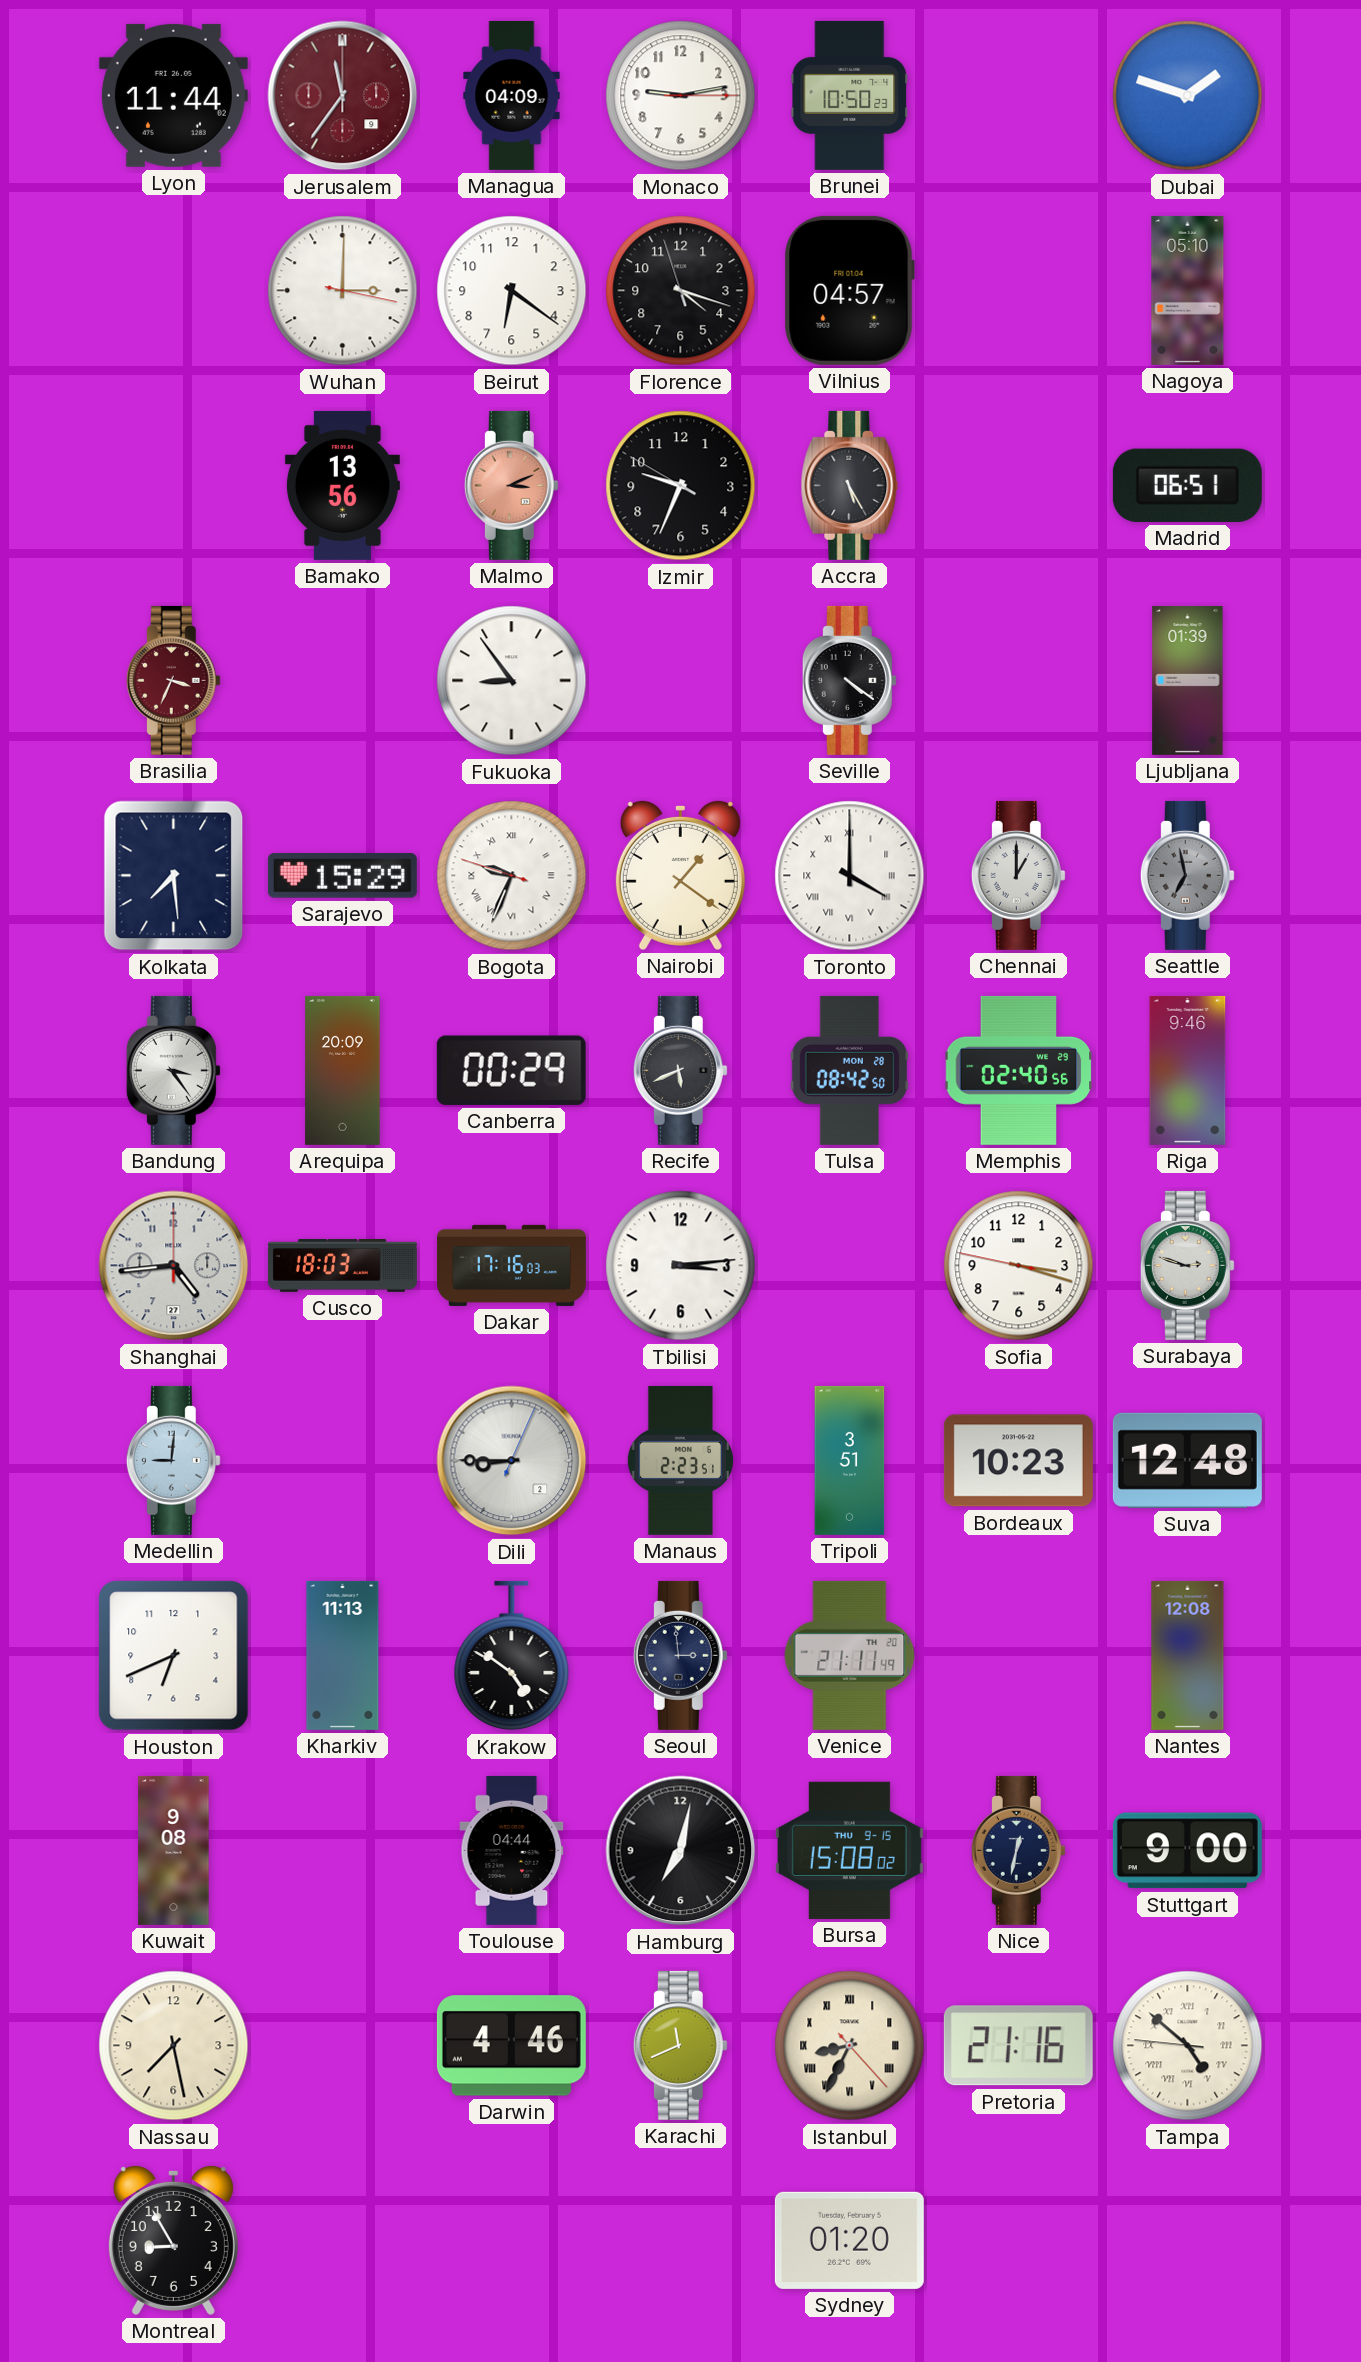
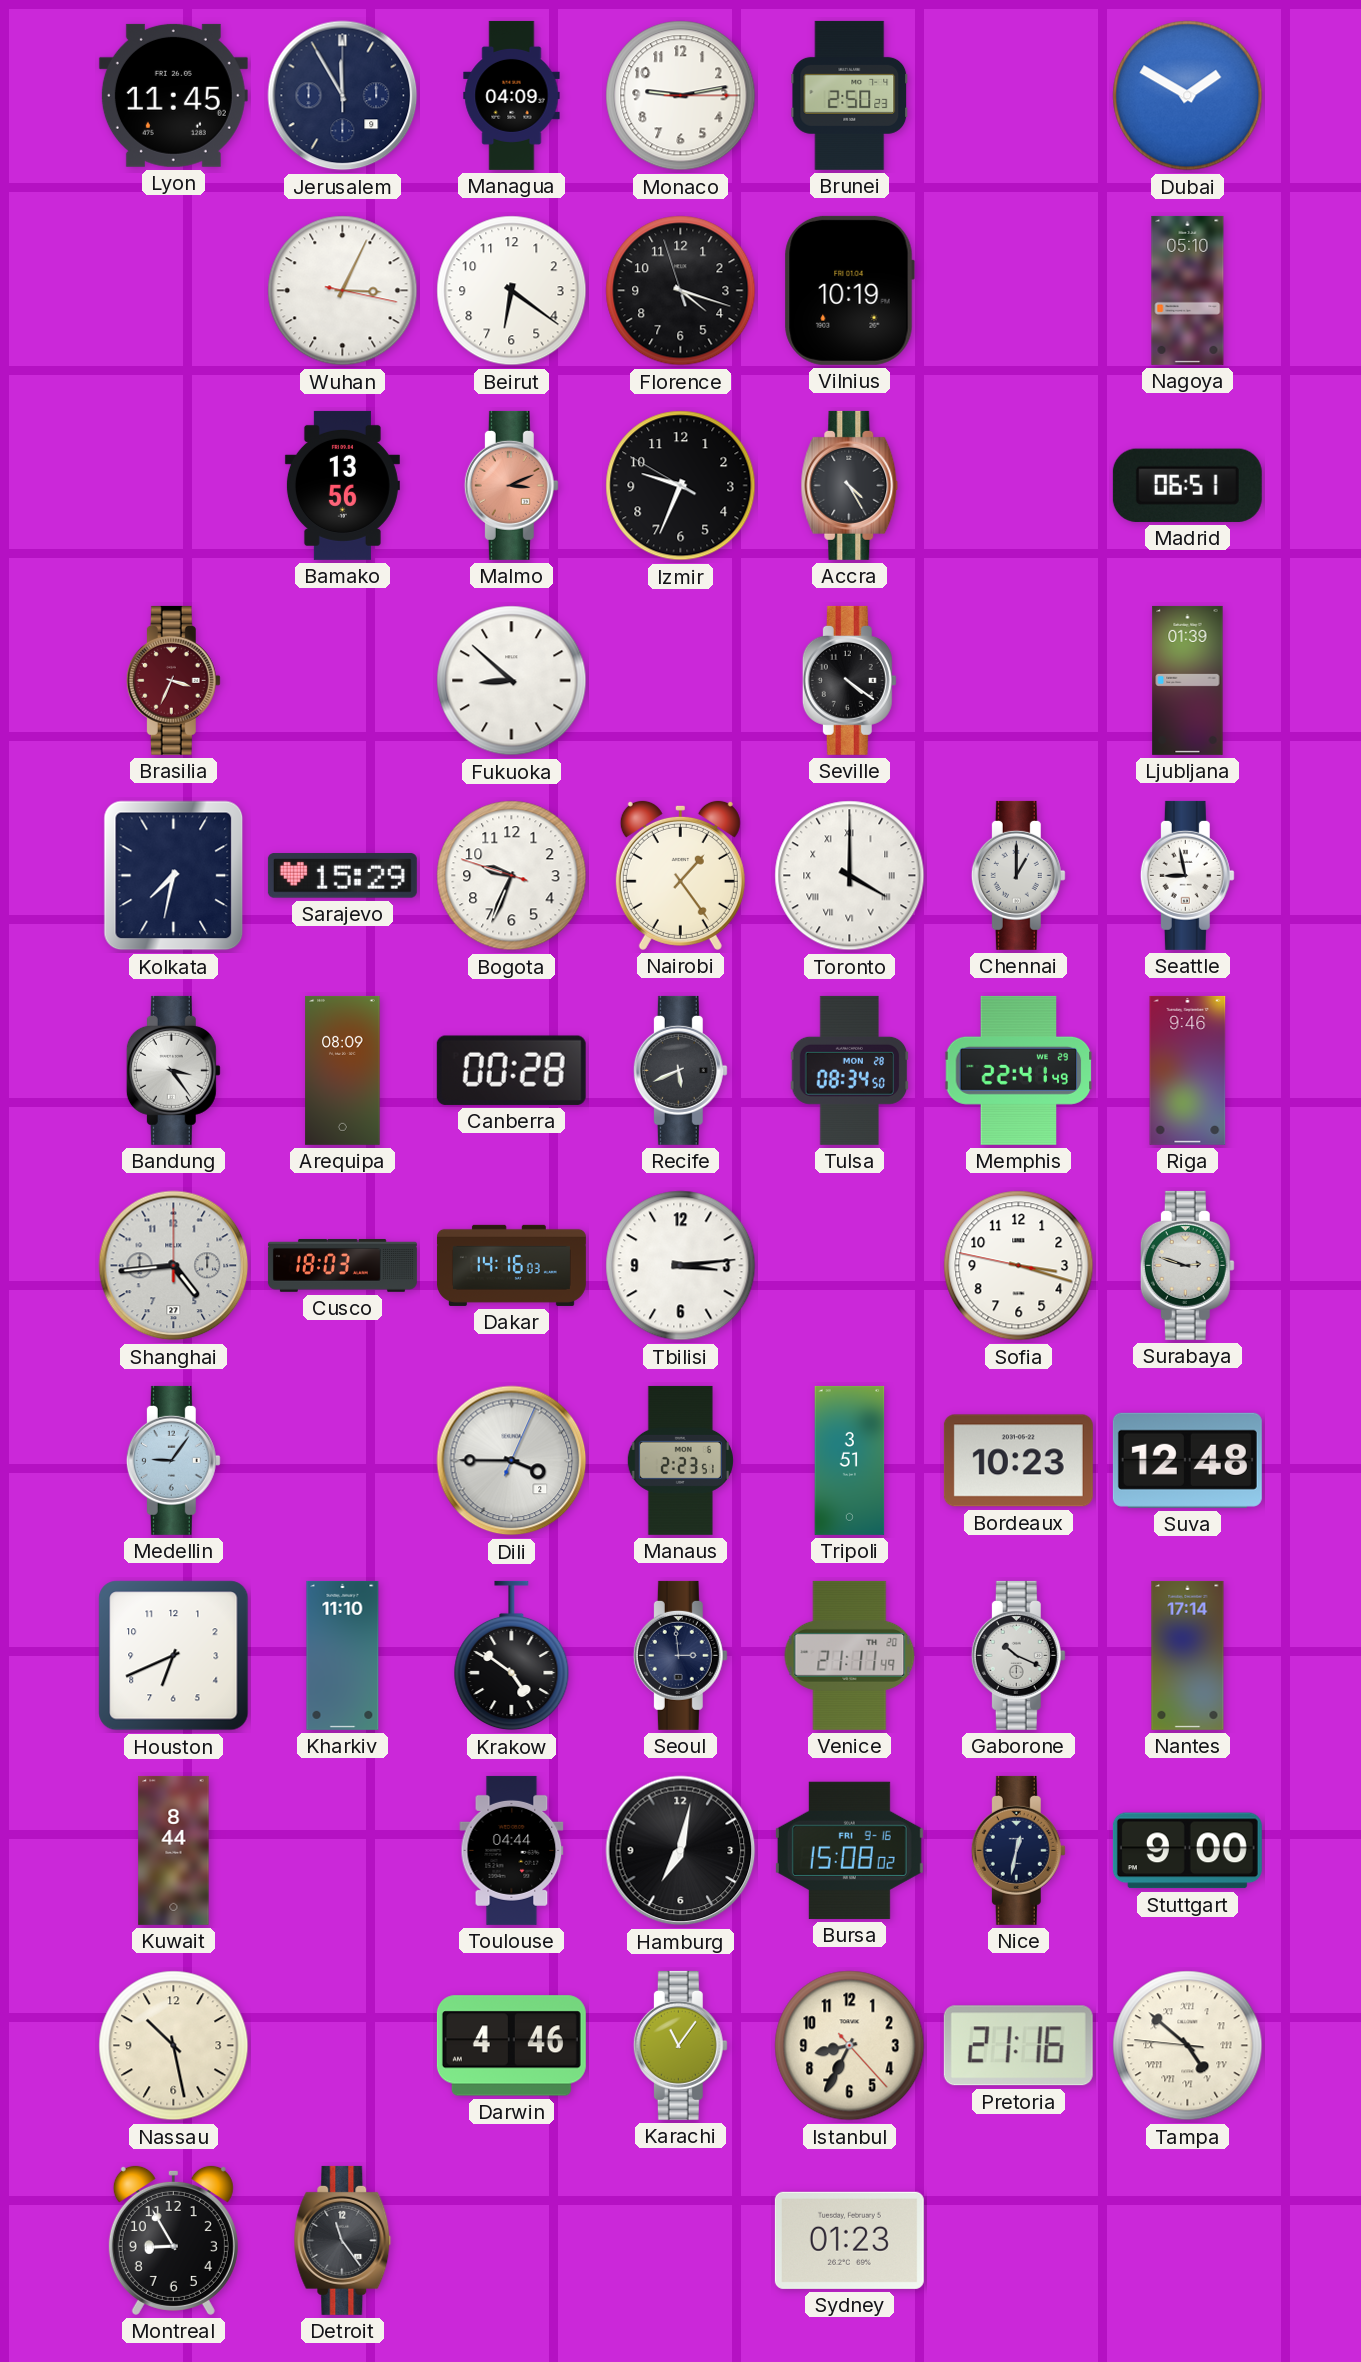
Lyon: 11:44 -> 11:45
Jerusalem: 11:36 -> 11:55
Jerusalem dial: burgundy -> navy
Brunei: 10:50 -> 2:50
Dubai: 1:48 -> 1:50
Wuhan: 3:00 -> 3:04
Vilnius: 04:57 -> 10:19
Accra: 5:25 -> 4:25
Fukuoka: 8:54 -> 8:52
Kolkata: 7:29 -> 7:32
Bogota numerals: Roman -> Arabic
Nairobi: 1:21 -> 1:24
Seattle: 6:58 -> 8:58
Seattle dial: grey -> white
Arequipa: 20:09 -> 08:09
Canberra: 00:29 -> 00:28
Tulsa: 08:42 -> 08:34
Memphis: 02:40 -> 22:41
Dakar: 17:16 -> 14:16
Medellin: 9:01 -> 9:06
Dili: 8:45 -> 3:45
Kharkiv: 11:13 -> 11:10
Gaborone: none -> 10:19
Nantes: 12:08 -> 17:14
Kuwait: 9:08 -> 8:44
Bursa date: THU 9-15 -> FRI 9-16
Nassau: 7:28 -> 10:28
Karachi: 11:41 -> 11:06
Istanbul numerals: Roman -> Arabic
Detroit: none -> 11:24
Sydney: 01:20 -> 01:23
